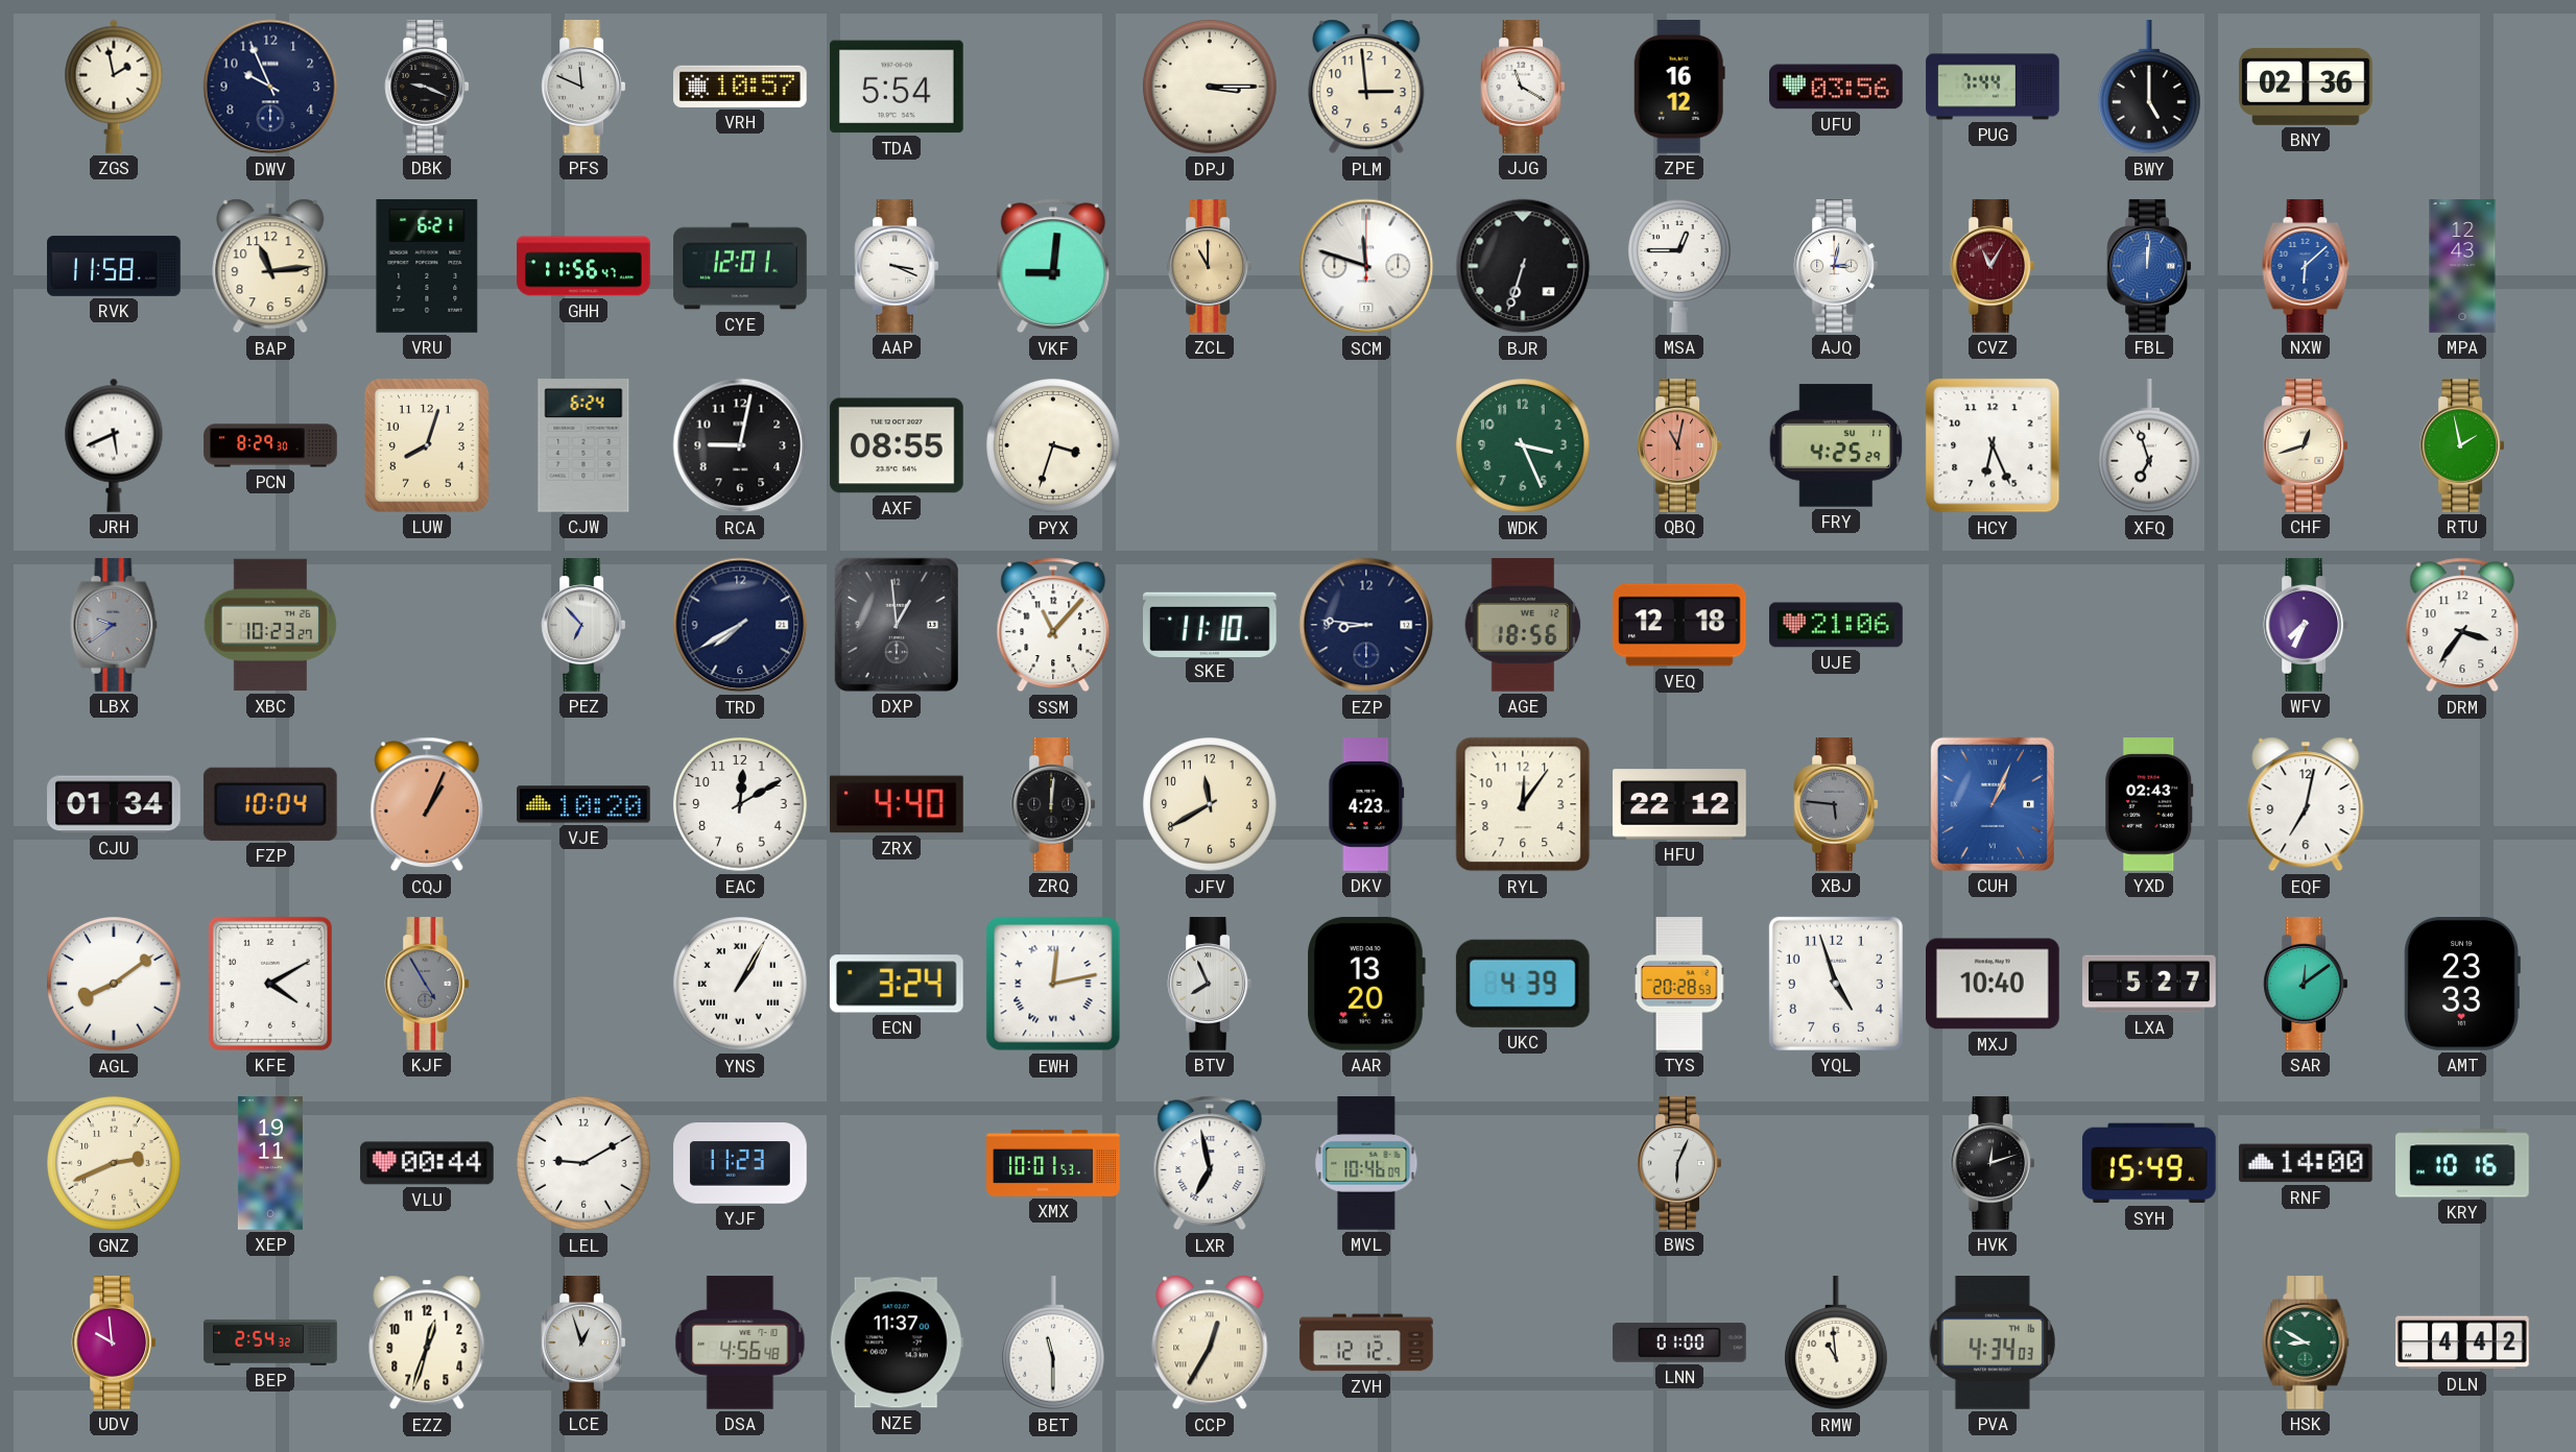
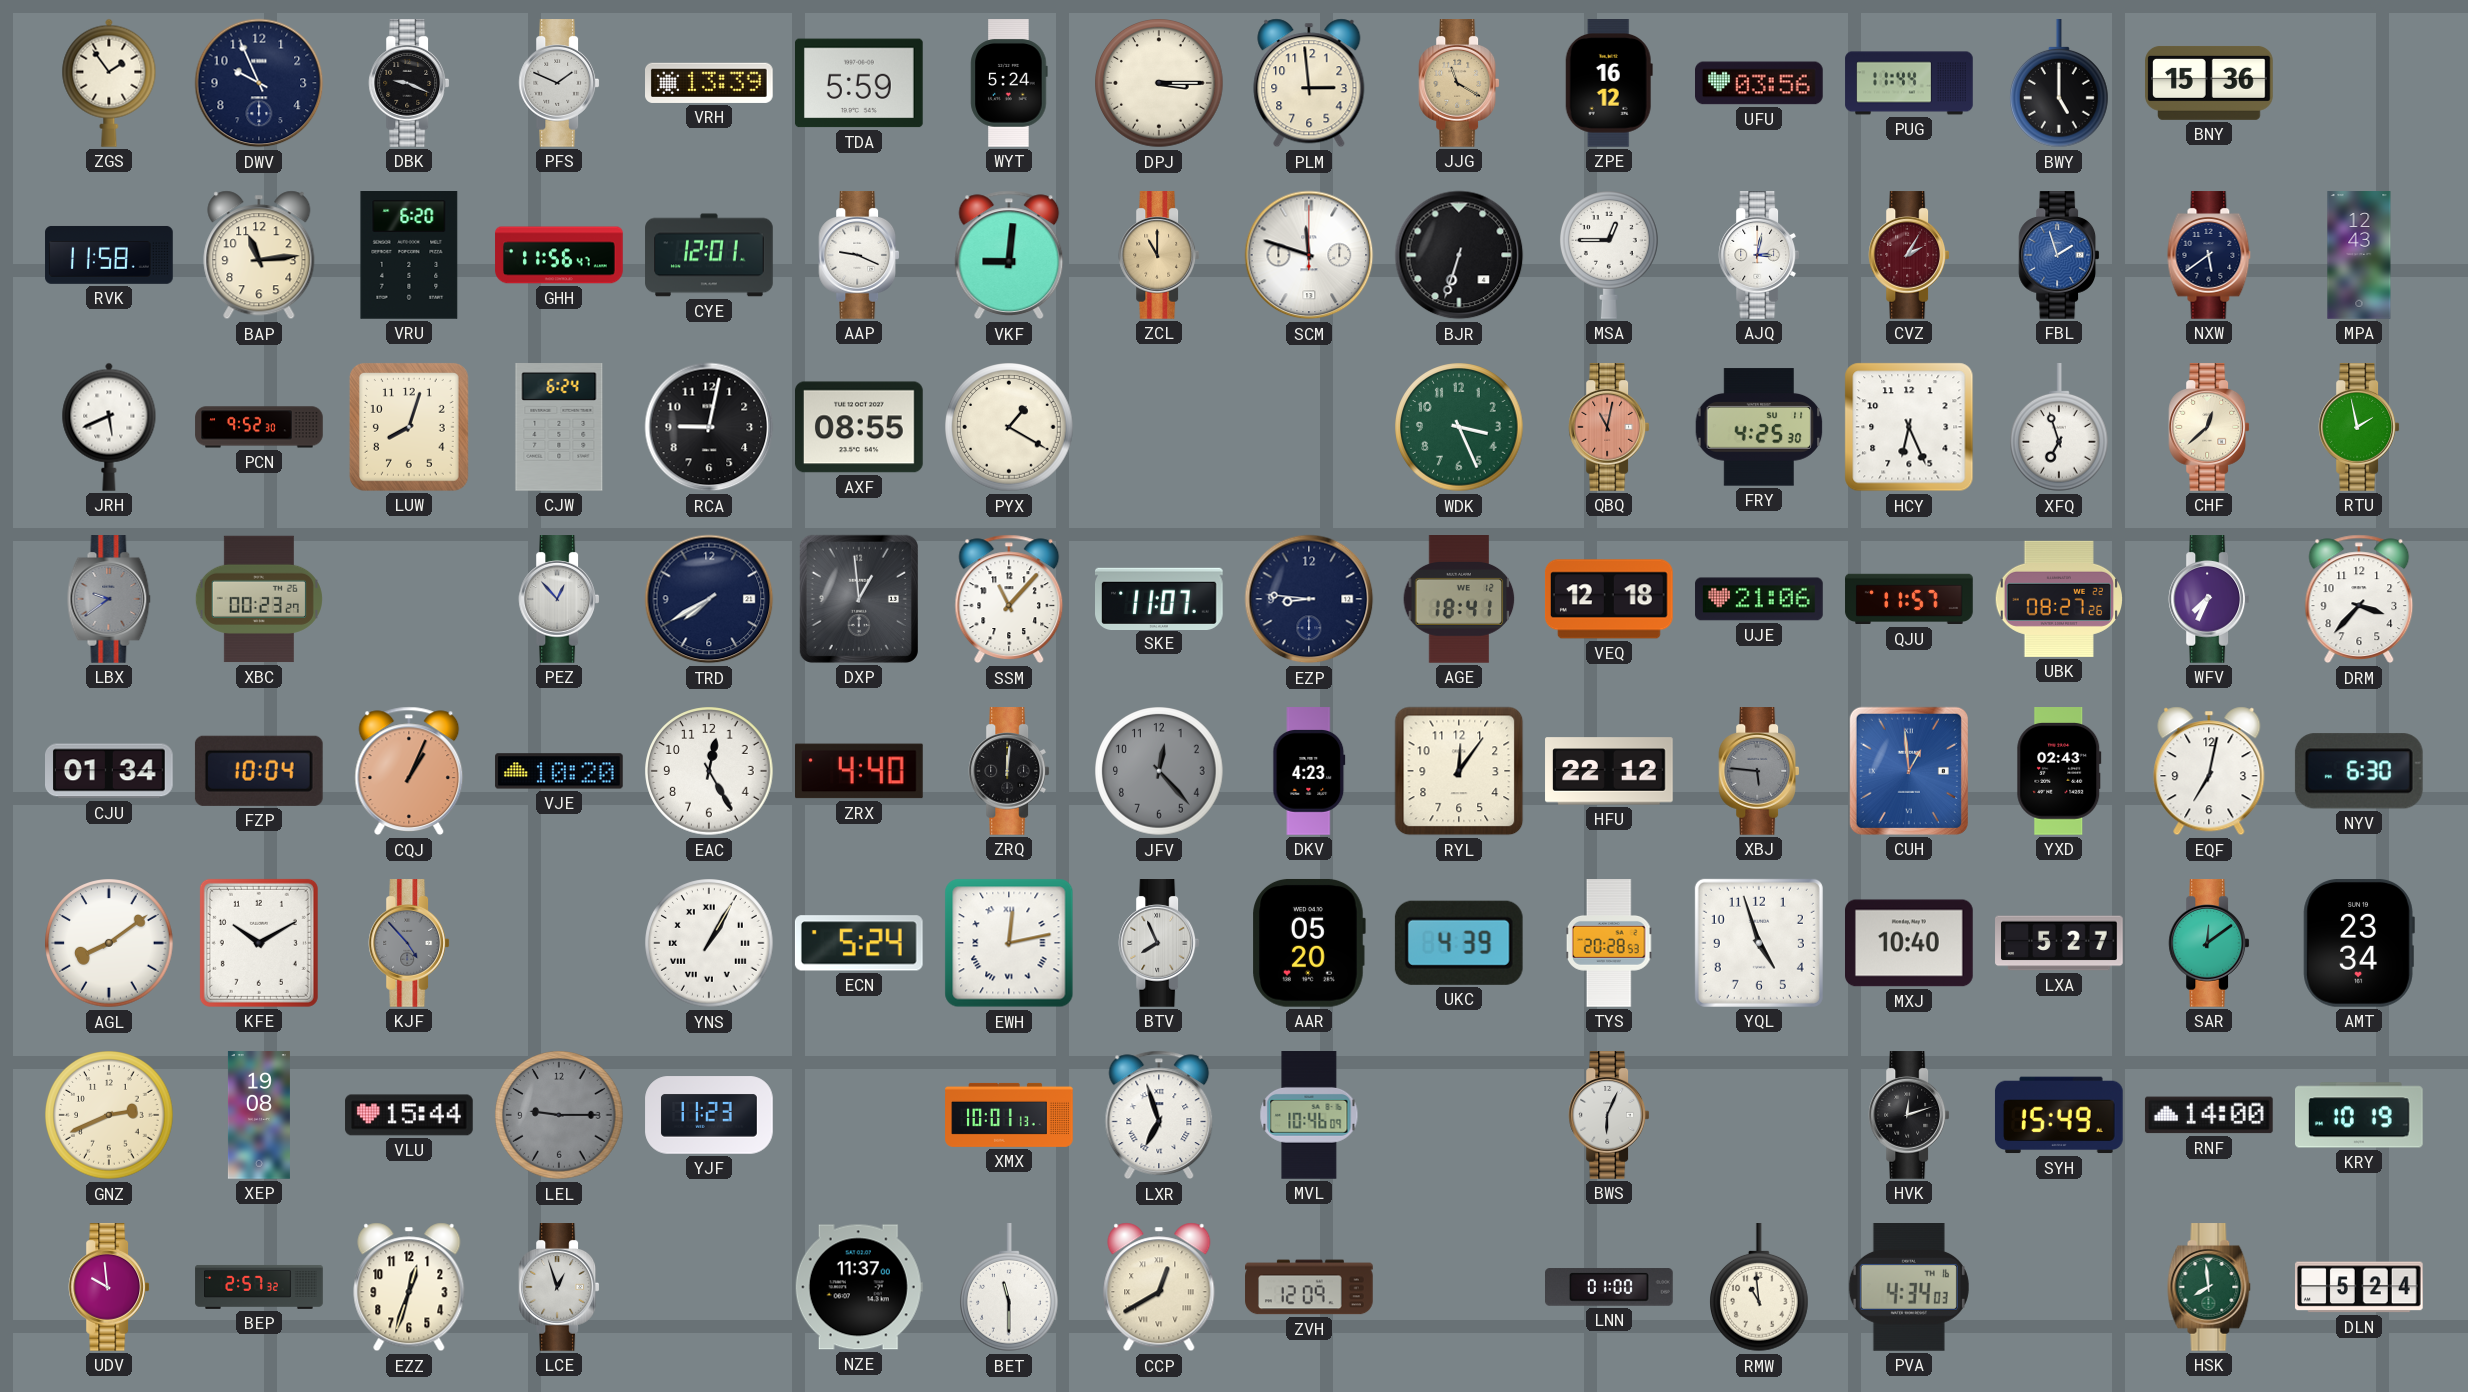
ZGS: 1:58 -> 1:54
PFS: 11:49 -> 1:49
VRH: 10:57 -> 13:39
TDA: 5:54 -> 5:59
WYT: none -> 5:24
JJG dial: white -> champagne
PUG: 7:44 -> 11:44
BNY: 02:36 -> 15:36
VRU: 6:21 -> 6:20
AAP: 3:19 -> 9:19
CVZ: 11:05 -> 2:05
FBL: 12:01 -> 1:57
NXW: 6:08 -> 5:39
NXW dial: blue -> navy
PCN: 8:29 -> 9:52
PYX: 3:33 -> 1:20
FRY: 4:25:29 -> 4:25:30
CHF: 12:42 -> 12:38
XBC: 10:23 -> 00:23
PEZ: 6:53 -> 12:53
SKE: 11:10 -> 11:07
AGE: 18:56 -> 18:41
QJU: none -> 11:57
UBK: none -> 08:27
DRM: 3:36 -> 3:37
EAC: 12:10 -> 12:25
JFV: 11:40 -> 12:23
JFV dial: cream -> grey
CUH: 1:04 -> 12:59
NYV: none -> 6:30
KFE: 4:10 -> 10:10
KJF: 4:55 -> 4:53
ECN: 3:24 -> 5:24
AAR: 13:20 -> 05:20
AMT: 23:33 -> 23:34
XEP: 19:11 -> 19:08
VLU: 00:44 -> 15:44
LEL: 9:10 -> 9:15
LEL dial: white -> grey
XMX: 10:01:53 -> 10:01:13
LXR: 6:58 -> 6:57
KRY: 10:16 -> 10:19
BEP: 2:54 -> 2:57
DSA: 4:56 -> none
CCP: 12:35 -> 12:40
ZVH: 12:12 -> 12:09
HSK: 8:50 -> 7:59
DLN: 4:42 -> 5:24
